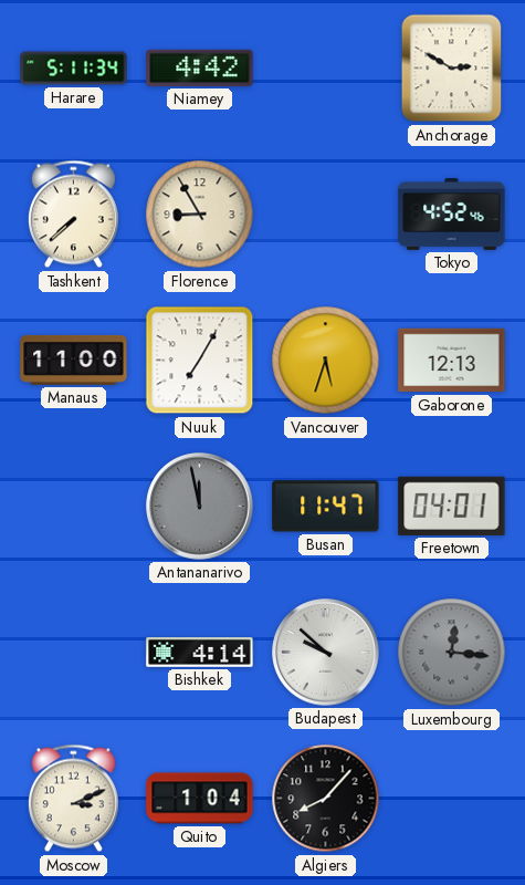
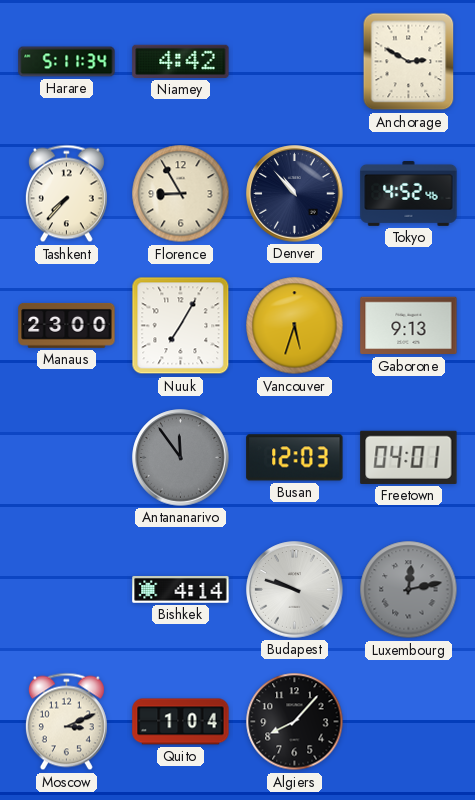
Tashkent: 7:38 -> 7:37
Denver: none -> 10:53
Manaus: 11:00 -> 23:00
Gaborone: 12:13 -> 9:13
Antananarivo: 11:58 -> 11:54
Busan: 11:47 -> 12:03
Budapest: 9:52 -> 9:48
Luxembourg: 12:16 -> 12:13
